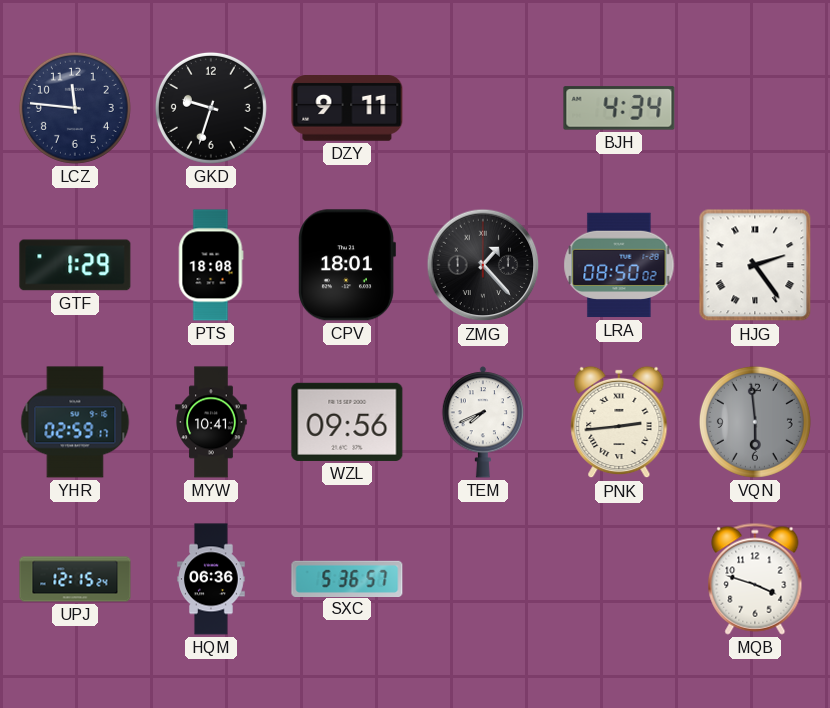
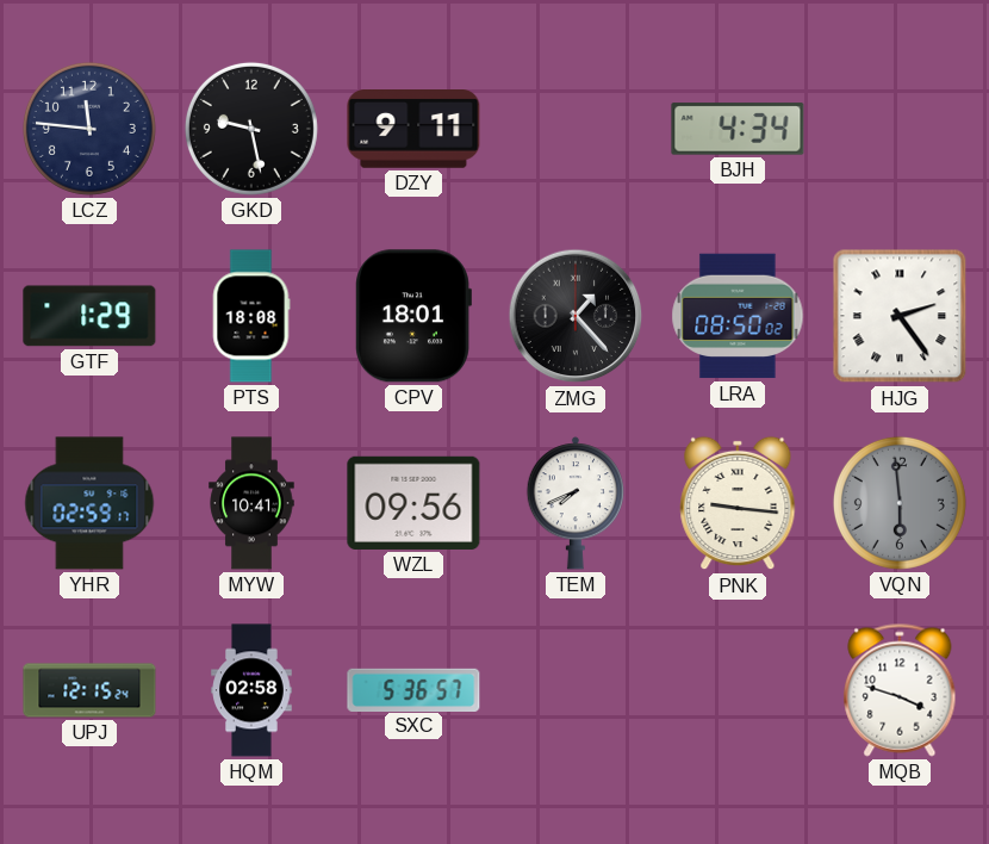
GKD: 9:33 -> 9:28
PNK: 2:44 -> 9:16
HQM: 06:36 -> 02:58
